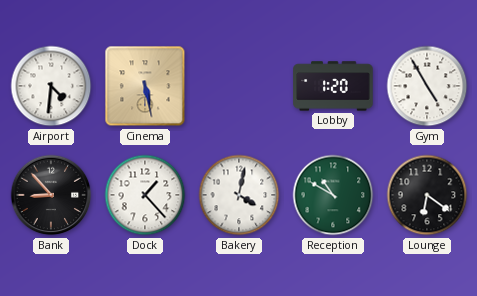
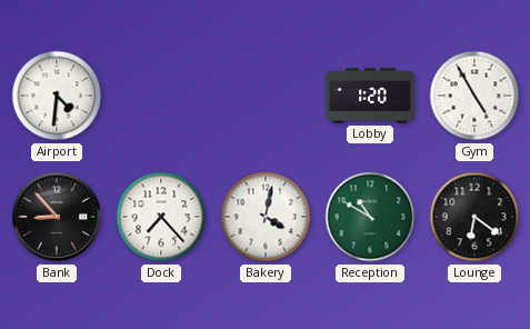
Cinema: 5:28 -> none
Dock: 1:23 -> 7:23
